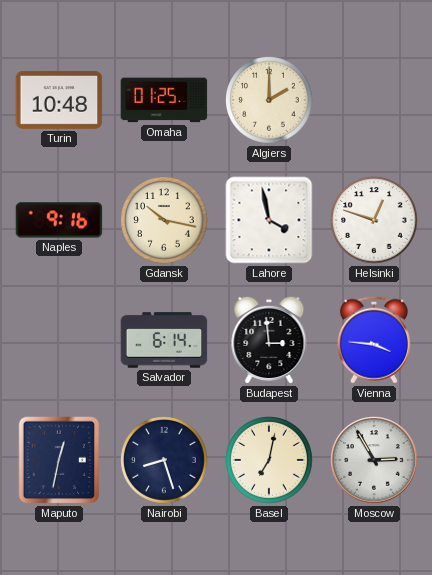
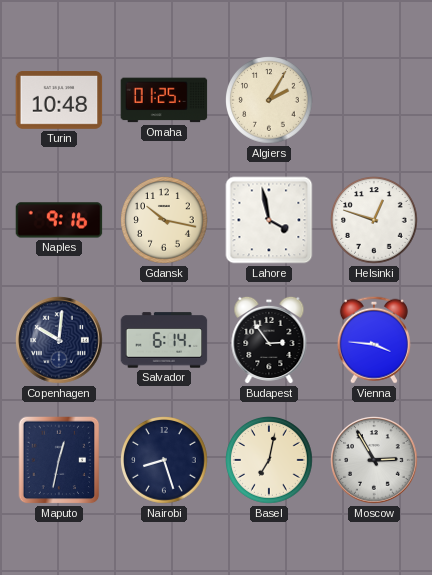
Algiers: 2:00 -> 2:05
Copenhagen: none -> 10:01
Budapest: 2:59 -> 2:54
